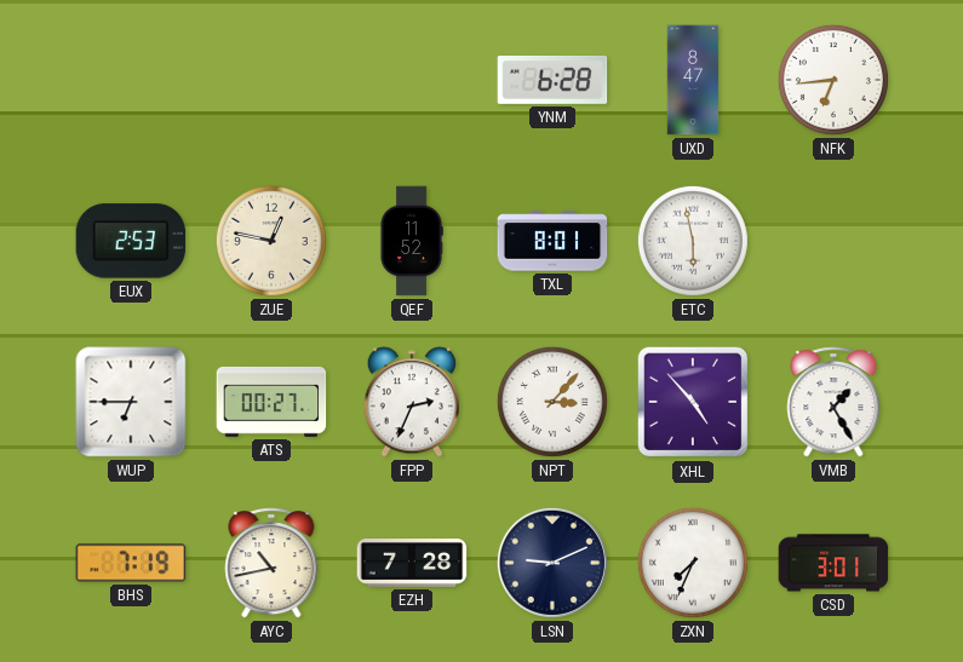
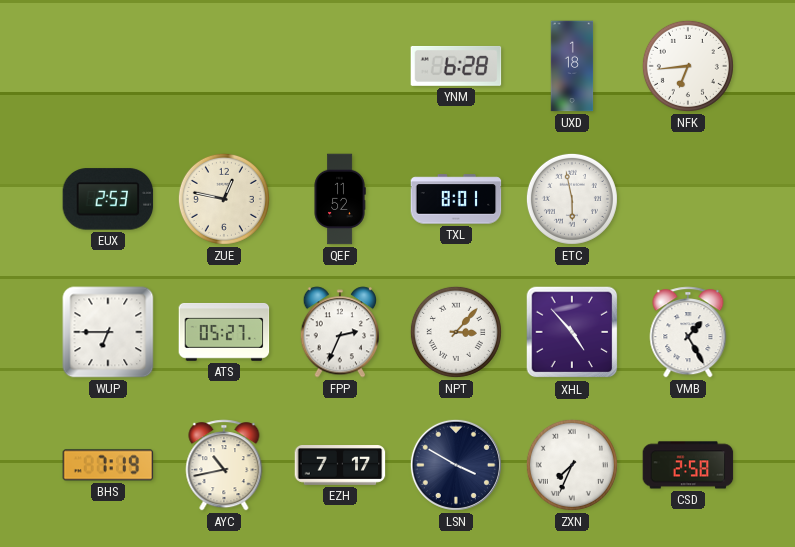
UXD: 8:47 -> 1:18
ATS: 00:27 -> 05:27
EZH: 7:28 -> 7:17
LSN: 9:11 -> 3:50
CSD: 3:01 -> 2:58
